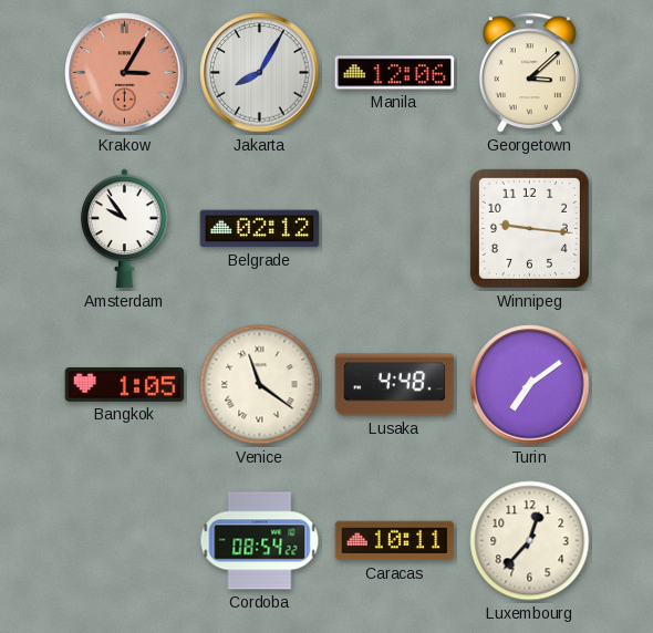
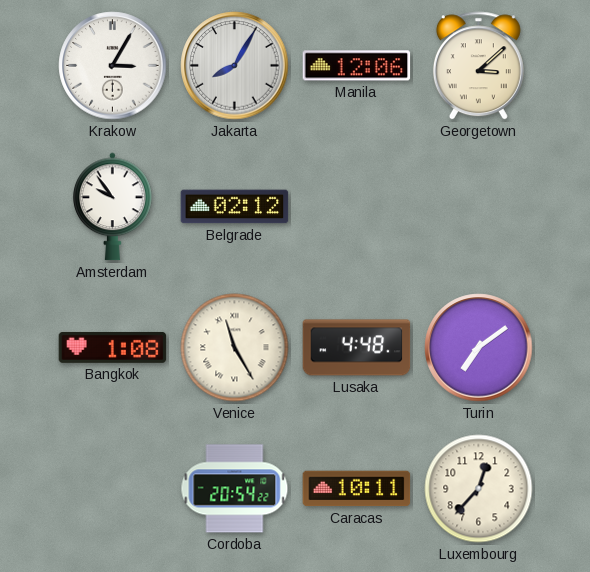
Krakow dial: salmon -> white
Winnipeg: 9:16 -> none
Bangkok: 1:05 -> 1:08
Venice: 11:21 -> 11:25
Cordoba: 08:54 -> 20:54
